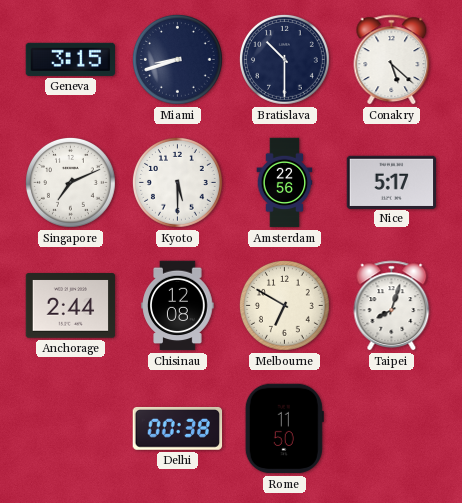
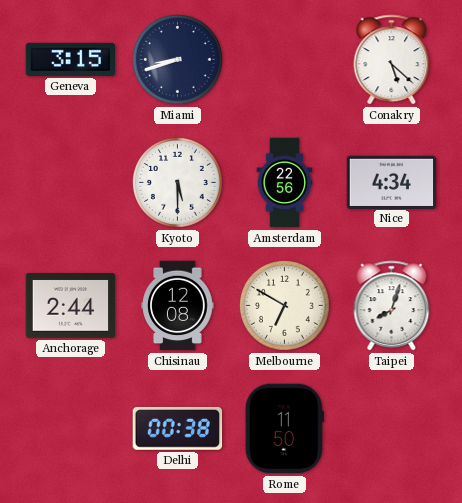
Bratislava: 10:30 -> none
Singapore: 7:11 -> none
Nice: 5:17 -> 4:34
